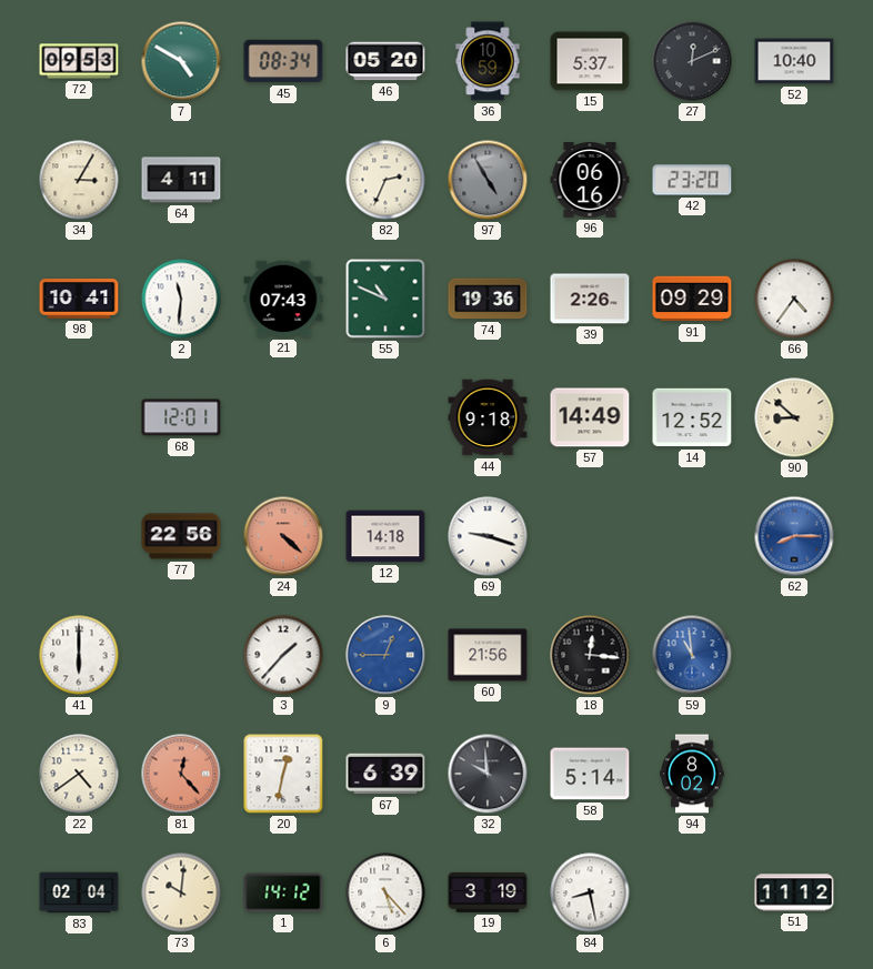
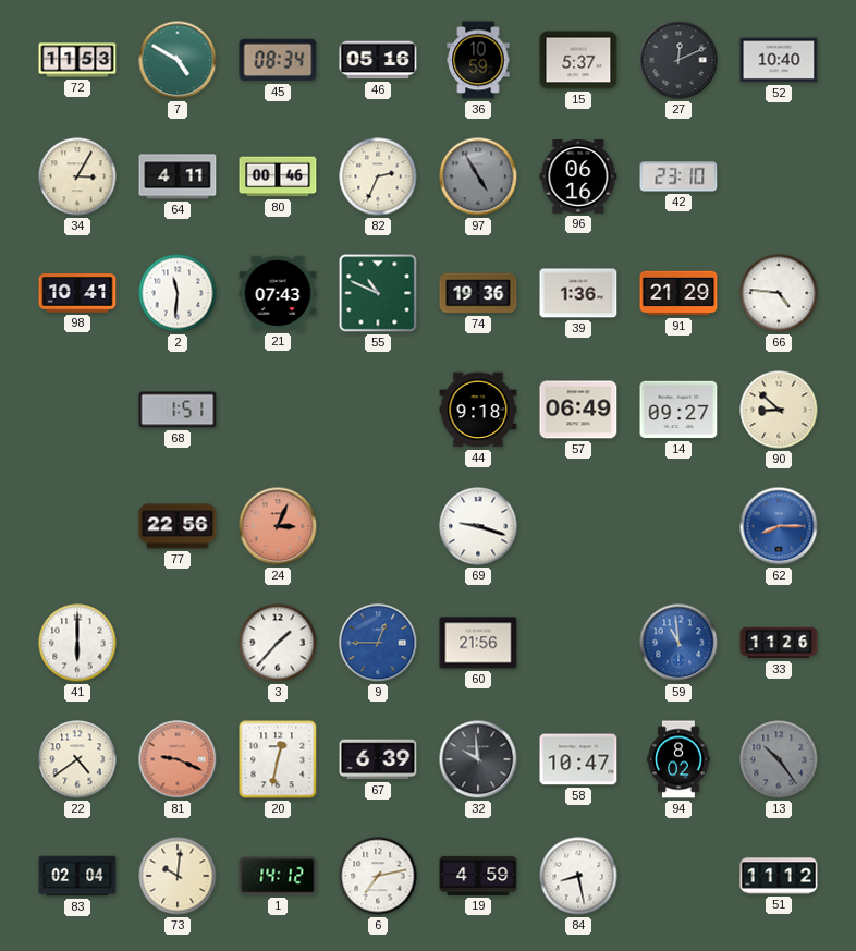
72: 09:53 -> 11:53
46: 05:20 -> 05:16
80: none -> 00:46
42: 23:20 -> 23:10
39: 2:26 -> 1:36
91: 09:29 -> 21:29
66: 4:36 -> 4:46
68: 12:01 -> 1:51
57: 14:49 -> 06:49
14: 12:52 -> 09:27
24: 4:22 -> 3:04
12: 14:18 -> none
18: 12:16 -> none
33: none -> 11:26
81: 12:23 -> 9:19
58: 5:14 -> 10:47
13: none -> 10:24
6: 5:23 -> 7:13
19: 3:19 -> 4:59
